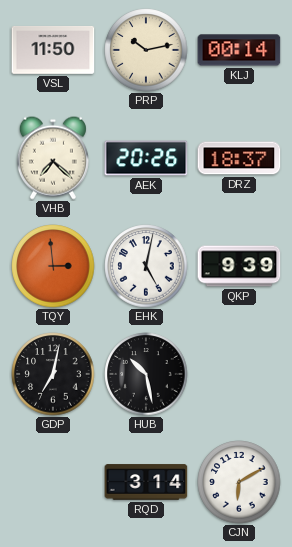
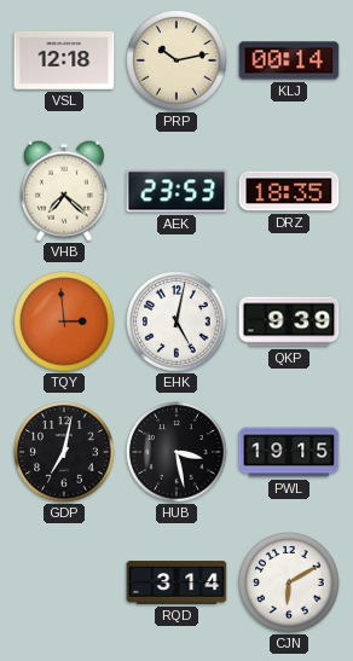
VSL: 11:50 -> 12:18
AEK: 20:26 -> 23:53
DRZ: 18:37 -> 18:35
HUB: 10:28 -> 3:28
PWL: none -> 19:15
